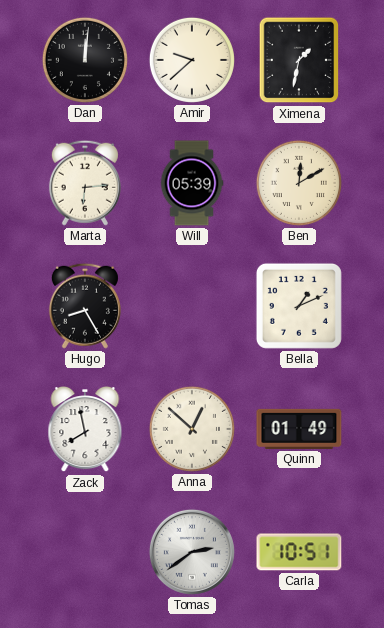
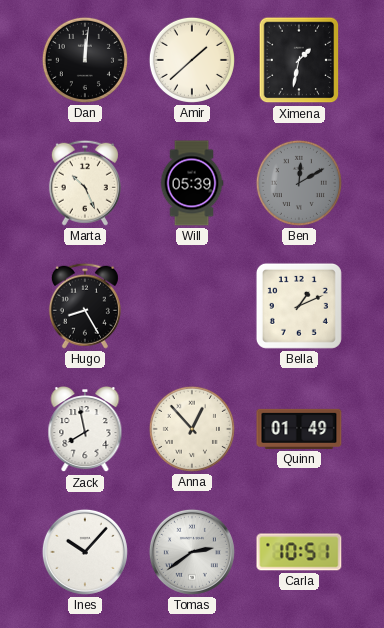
Amir: 9:38 -> 1:38
Marta: 6:14 -> 10:26
Ben dial: cream -> grey
Anna: 12:52 -> 12:53
Ines: none -> 10:07
